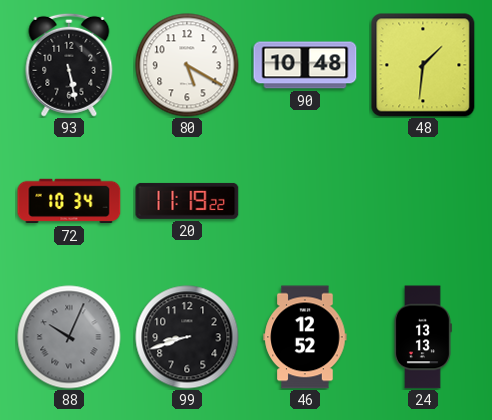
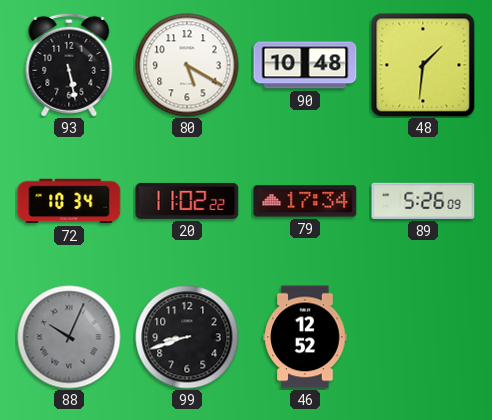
20: 11:19 -> 11:02
79: none -> 17:34
89: none -> 5:26
24: 13:13 -> none
